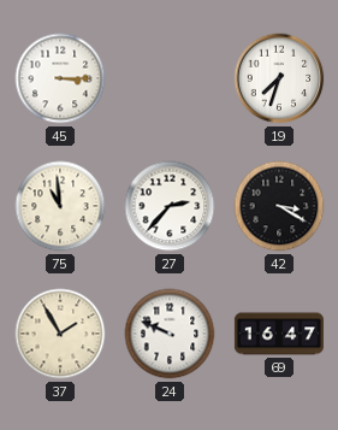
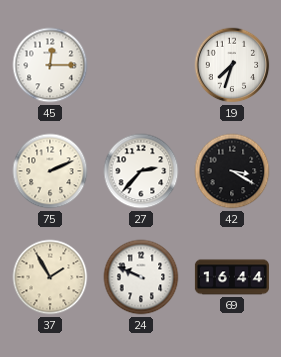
45: 3:15 -> 12:15
75: 10:59 -> 2:11
69: 16:47 -> 16:44
